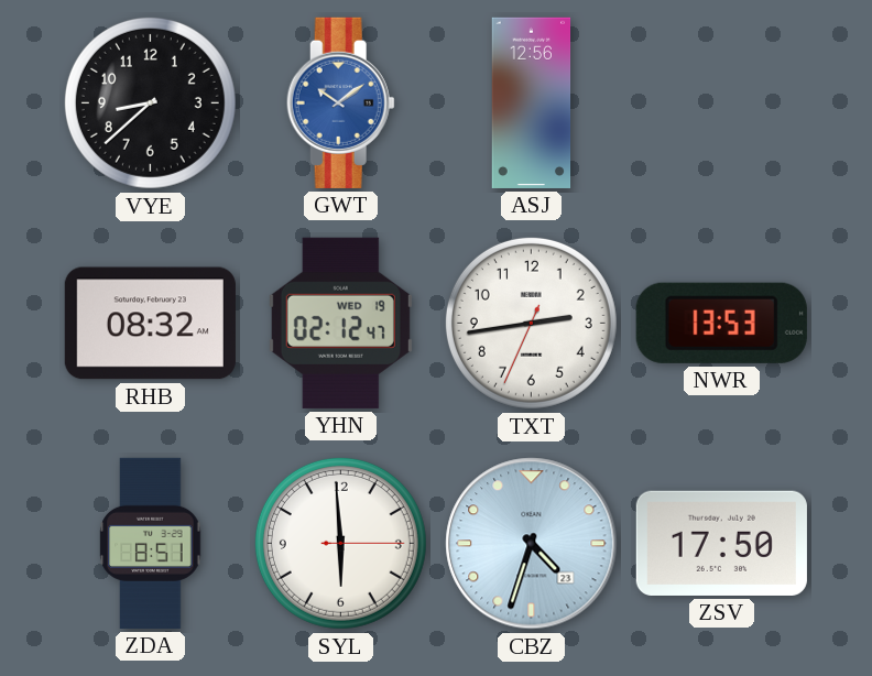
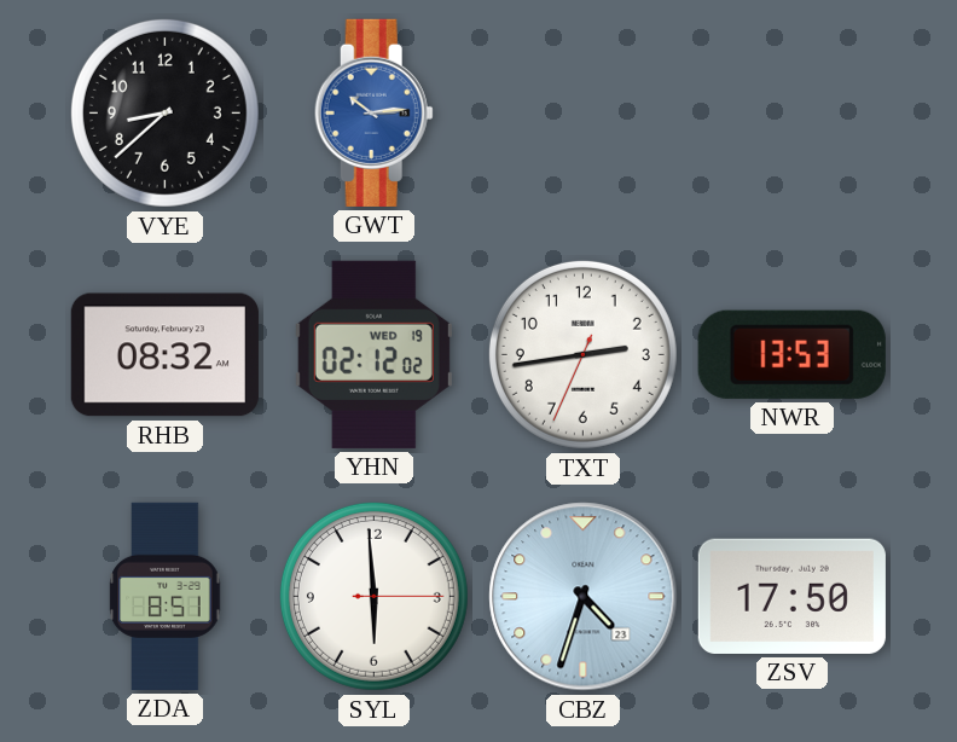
GWT: 10:09 -> 10:14
ASJ: 12:56 -> none
YHN: 02:12:47 -> 02:12:02
